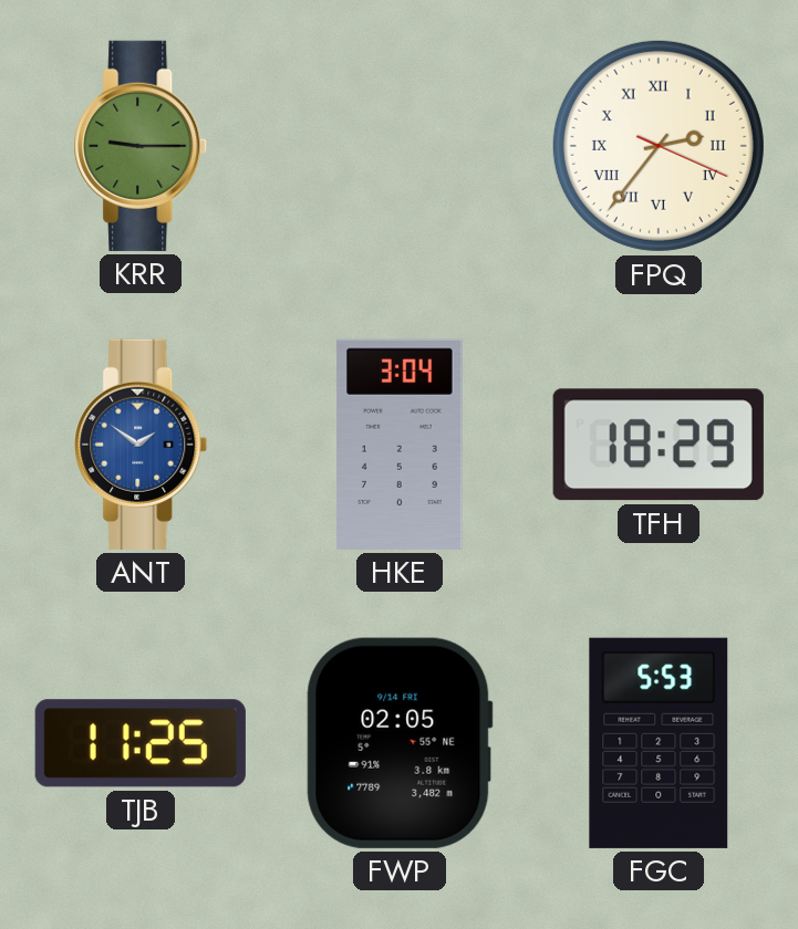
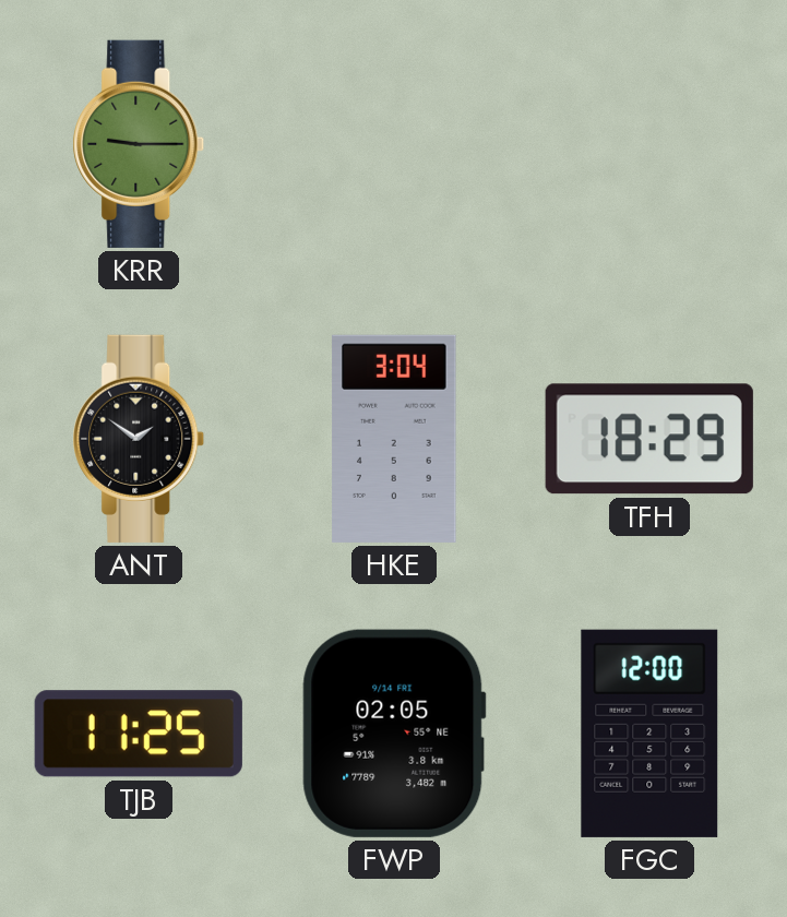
FPQ: 2:36 -> none
ANT dial: blue -> black
FGC: 5:53 -> 12:00
